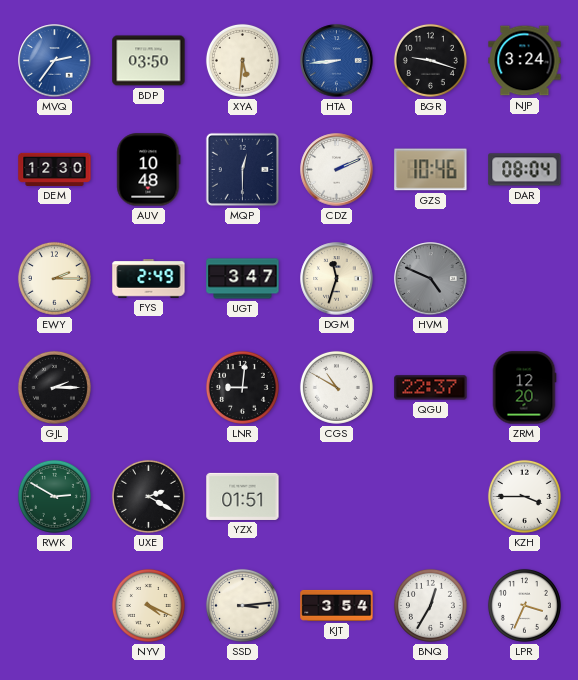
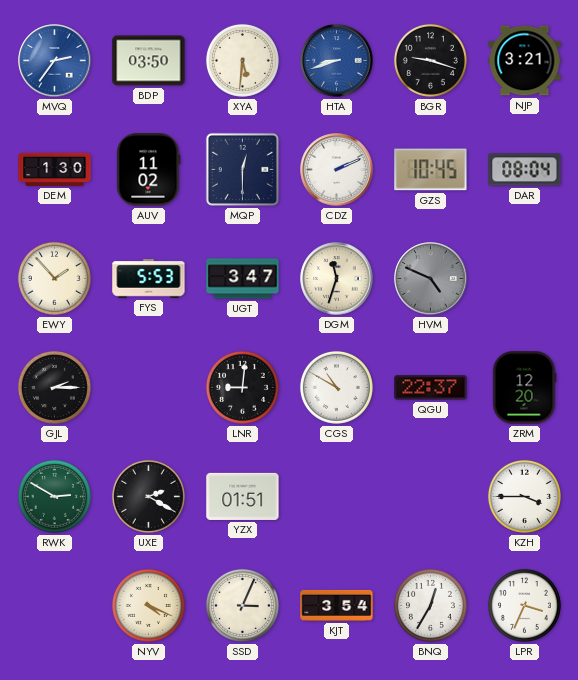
HTA: 8:44 -> 8:42
NJP: 3:24 -> 3:21
DEM: 12:30 -> 1:30
AUV: 10:48 -> 11:02
GZS: 10:46 -> 10:45
EWY: 2:15 -> 1:53
FYS: 2:49 -> 5:53
SSD: 3:14 -> 3:04
